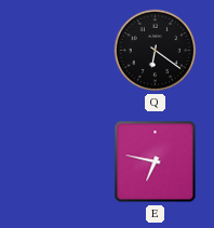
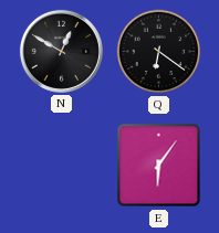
N: none -> 12:50
E: 6:47 -> 6:06
